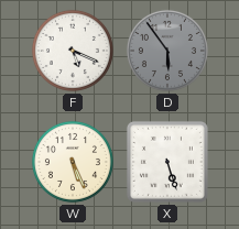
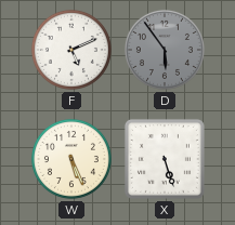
F: 5:19 -> 5:11
